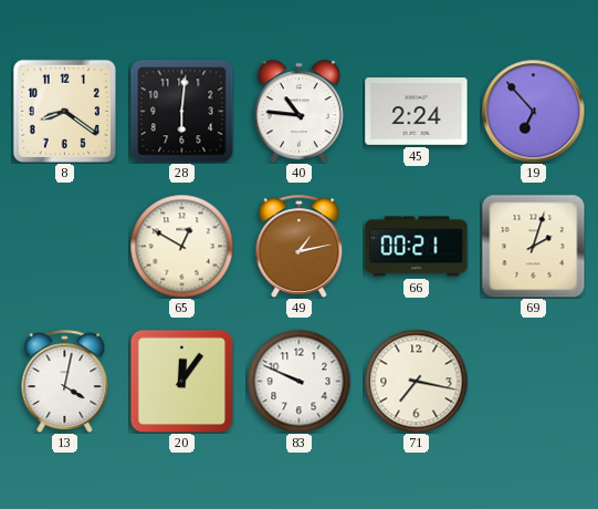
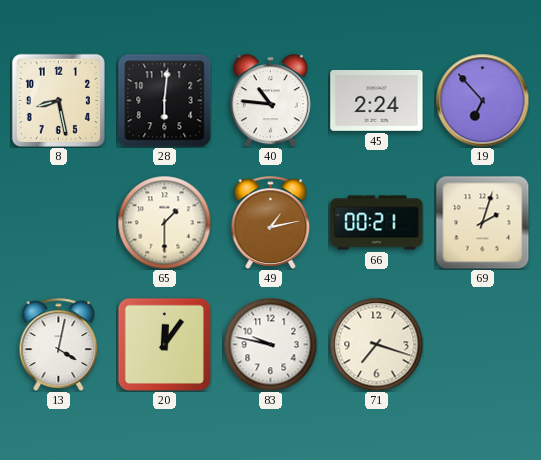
8: 8:21 -> 8:28
65: 12:50 -> 1:30
83: 9:49 -> 9:47
71: 7:17 -> 7:18
